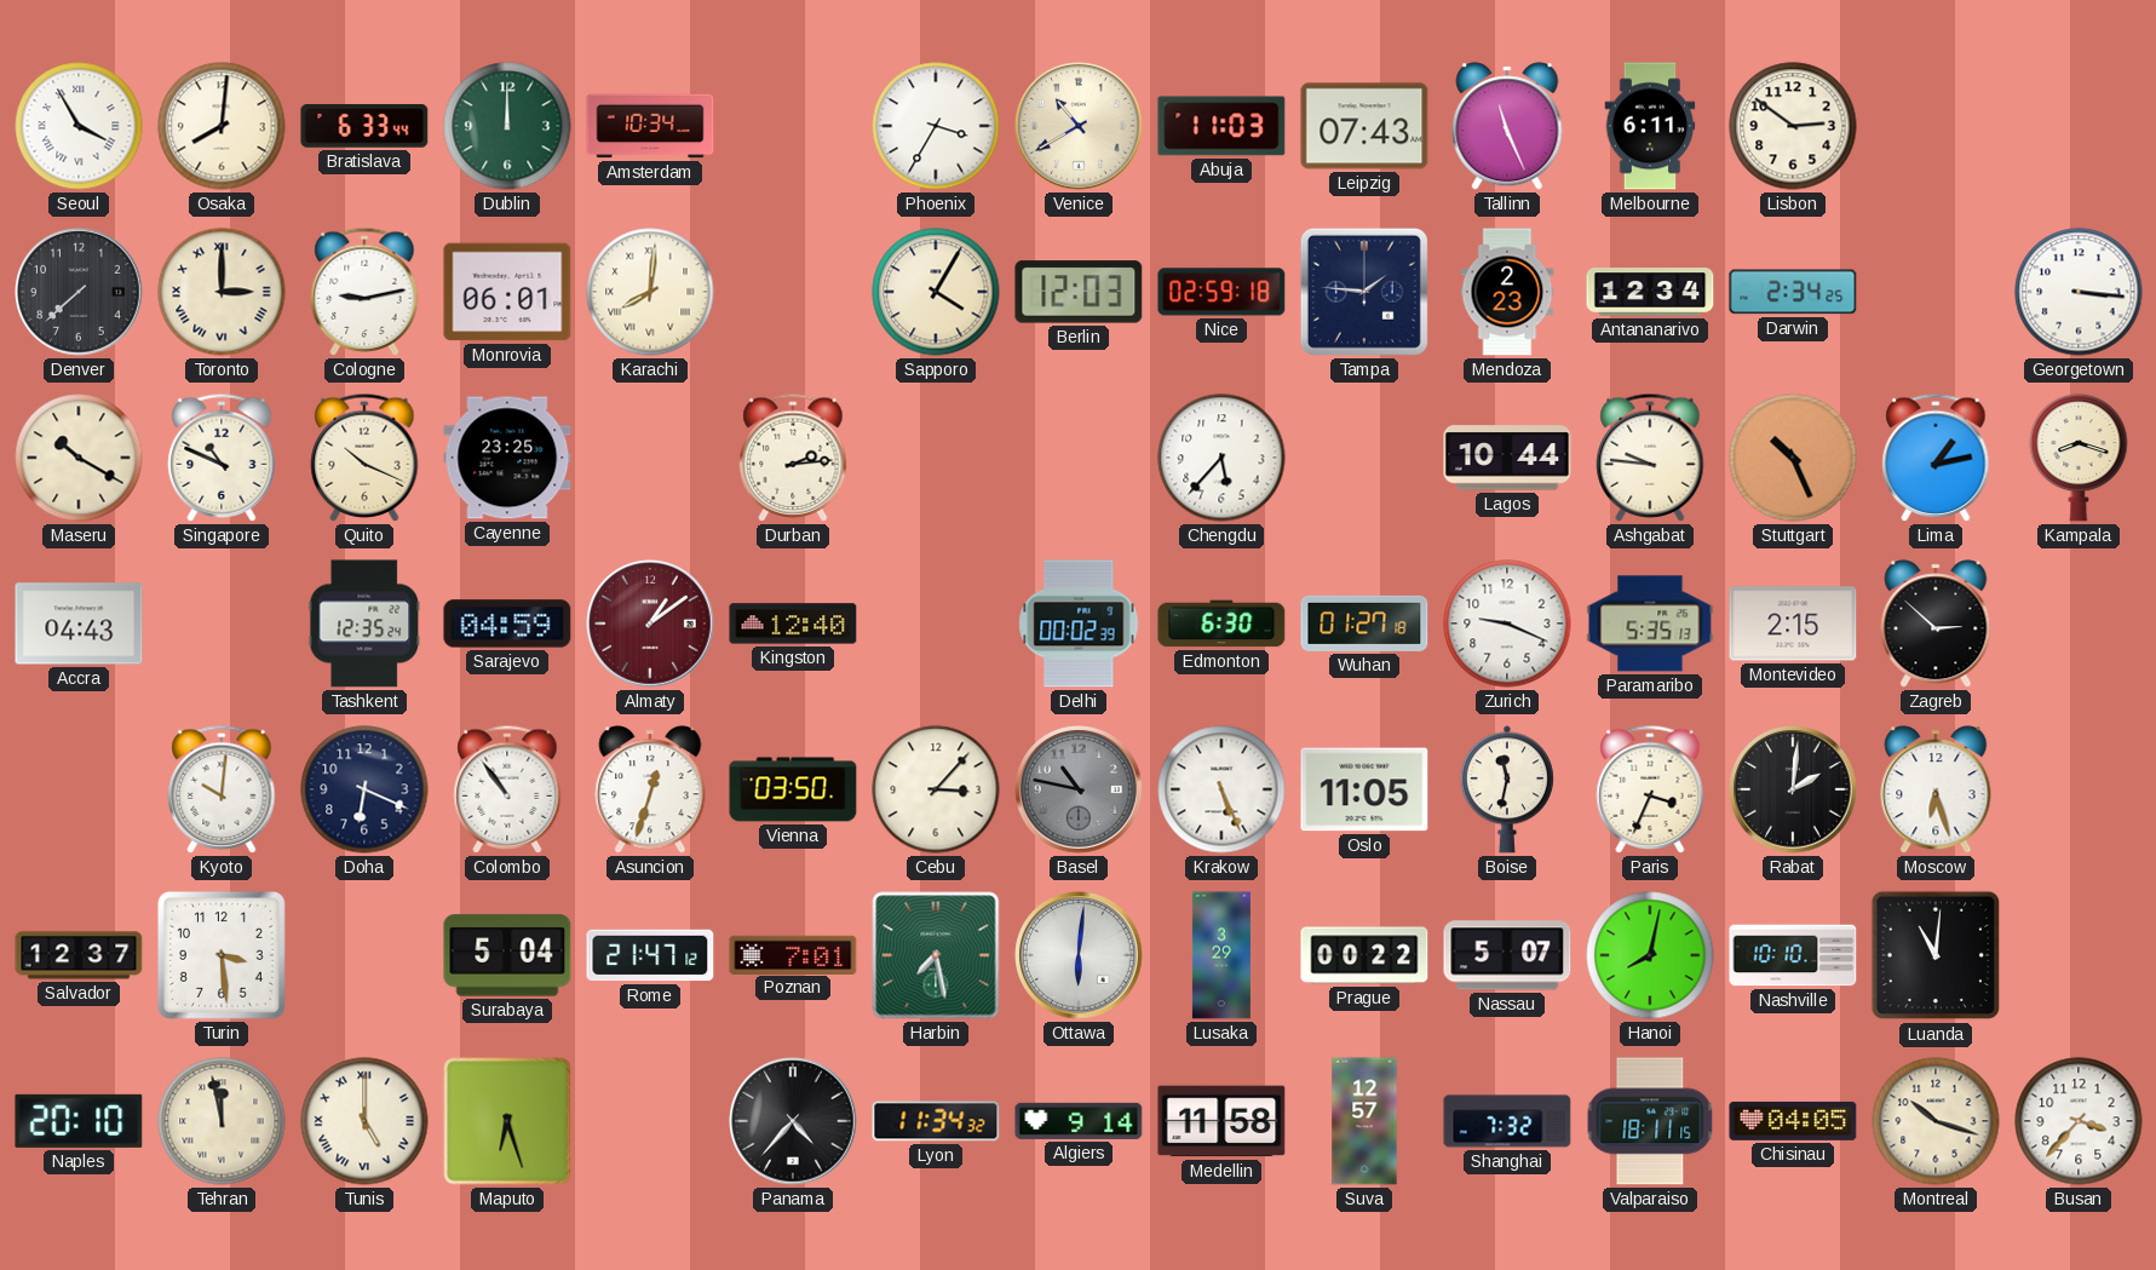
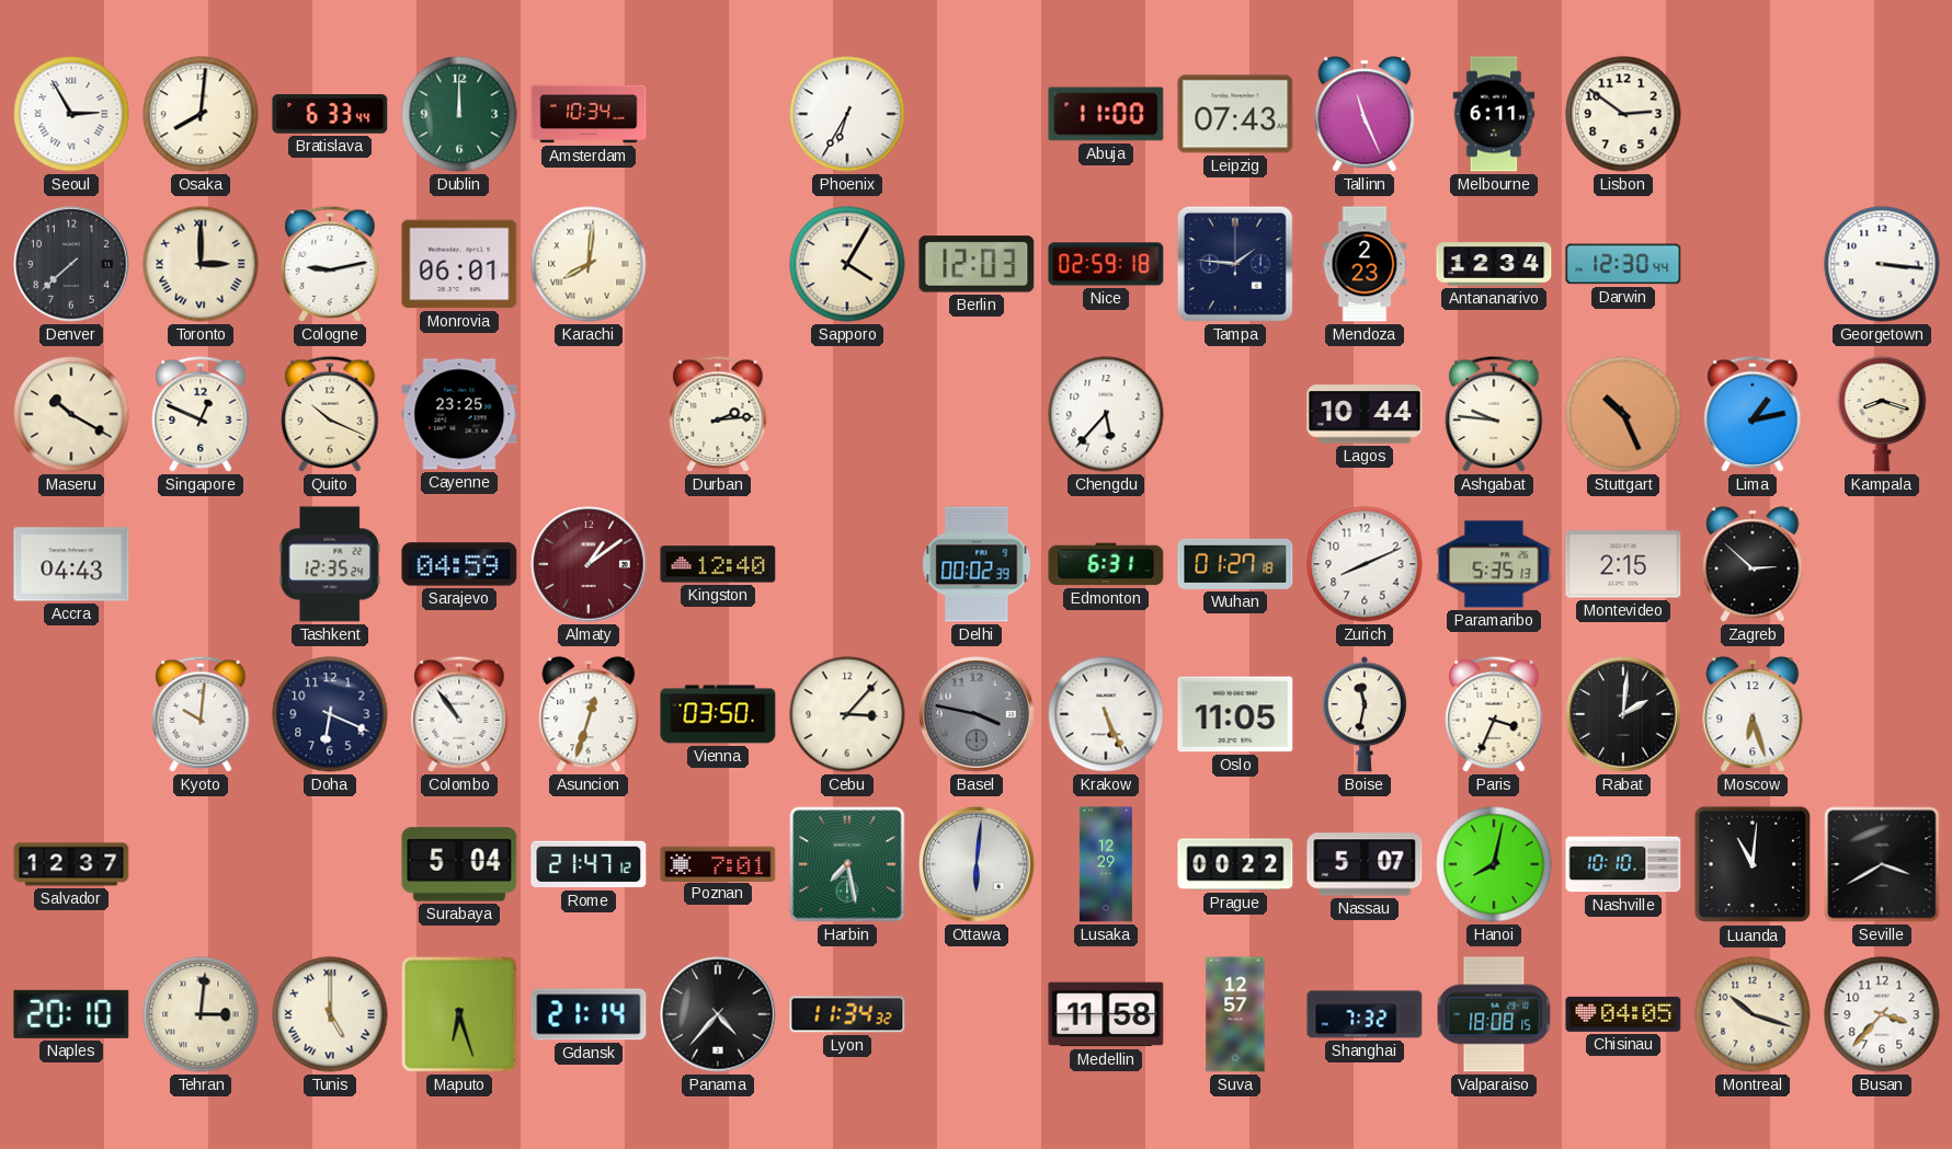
Seoul: 3:55 -> 2:55
Phoenix: 3:35 -> 6:35
Venice: 10:40 -> none
Abuja: 11:03 -> 11:00
Darwin: 2:34 -> 12:30
Singapore: 10:49 -> 12:49
Edmonton: 6:30 -> 6:31
Zurich: 9:19 -> 8:11
Basel: 10:47 -> 3:47
Turin: 3:29 -> none
Lusaka: 3:29 -> 12:29
Seville: none -> 3:40
Tehran: 11:58 -> 3:01
Gdansk: none -> 21:14
Algiers: 9:14 -> none
Valparaiso: 18:11 -> 18:08
